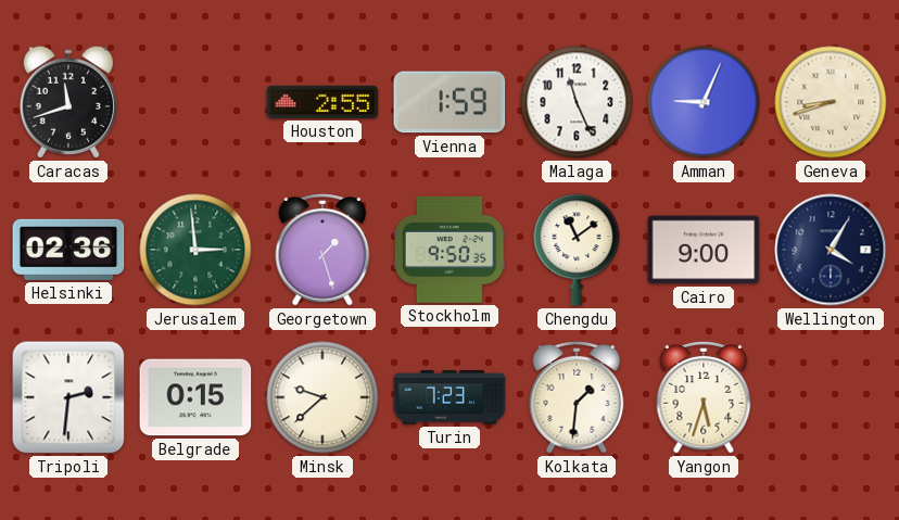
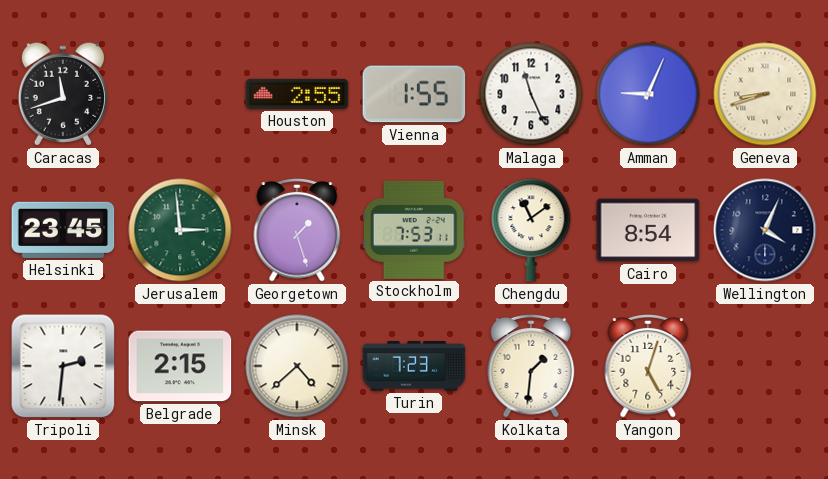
Vienna: 1:59 -> 1:55
Helsinki: 02:36 -> 23:45
Stockholm: 9:50 -> 7:53
Cairo: 9:00 -> 8:54
Wellington: 4:05 -> 4:04
Belgrade: 0:15 -> 2:15
Minsk: 9:38 -> 4:38
Yangon: 5:33 -> 5:03
